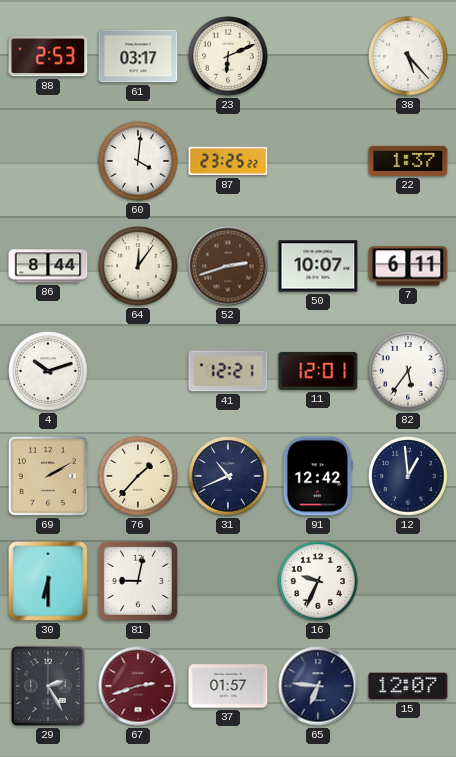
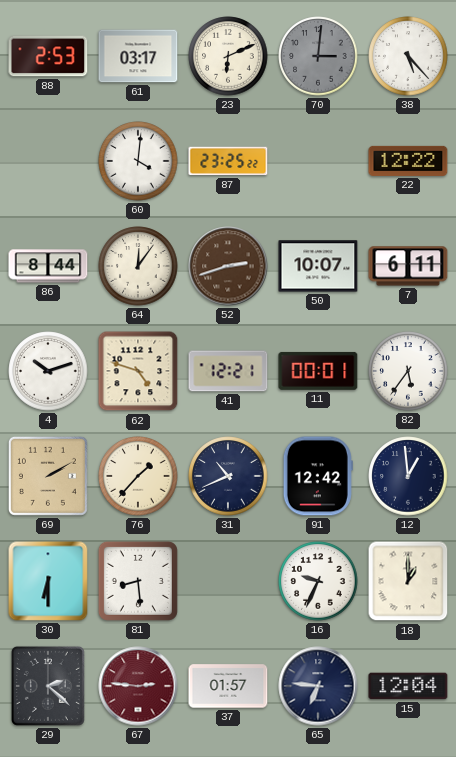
70: none -> 3:01
22: 1:37 -> 12:22
62: none -> 4:48
11: 12:01 -> 00:01
81: 9:02 -> 8:29
18: none -> 1:00
29: 2:25 -> 2:22
67: 2:42 -> 2:46
15: 12:07 -> 12:04
